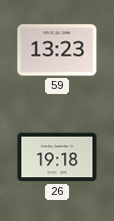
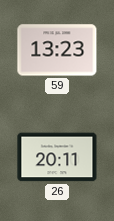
26: 19:18 -> 20:11
